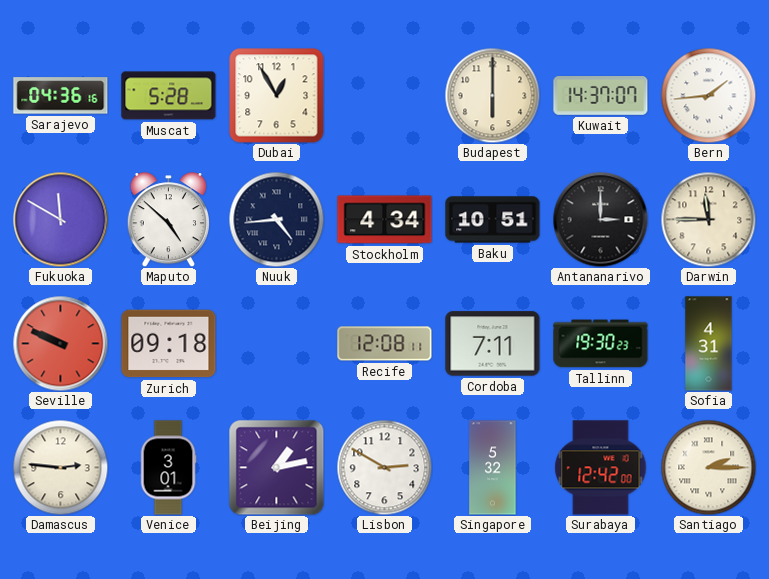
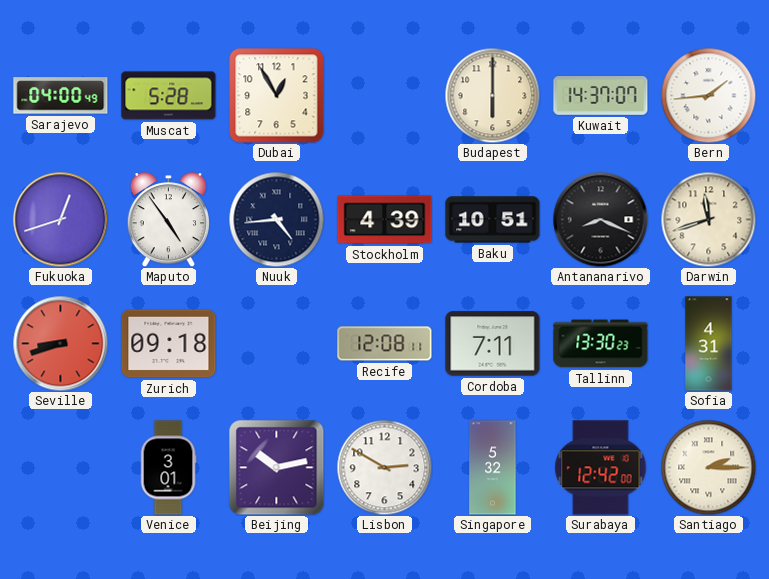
Sarajevo: 04:36 -> 04:00
Fukuoka: 11:50 -> 12:42
Maputo: 4:52 -> 4:54
Stockholm: 4:34 -> 4:39
Antananarivo: 3:00 -> 8:19
Darwin: 11:45 -> 11:42
Seville: 9:49 -> 8:42
Tallinn: 19:30 -> 13:30
Damascus: 2:46 -> none
Beijing: 1:13 -> 10:13
